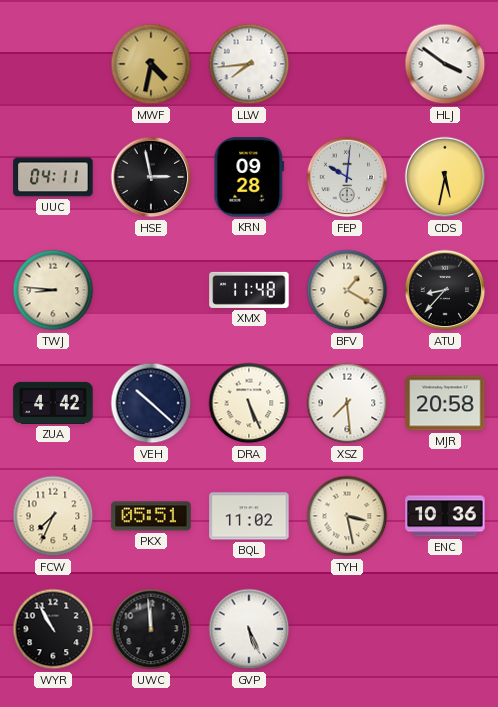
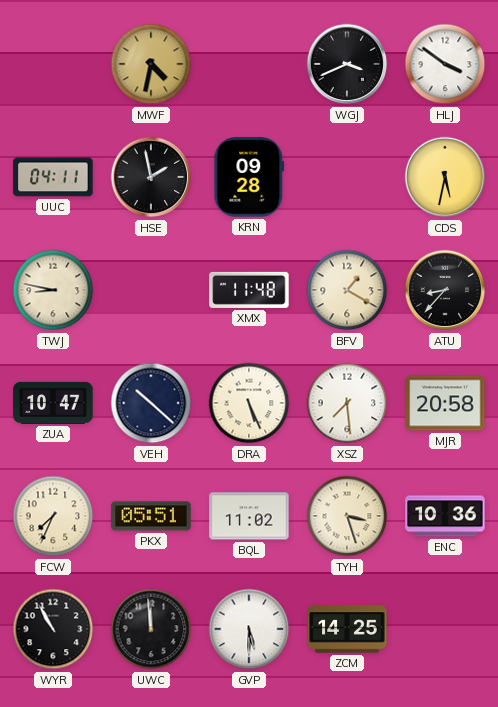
LLW: 7:44 -> none
WGJ: none -> 3:41
HSE: 2:58 -> 1:58
FEP: 10:01 -> none
TWJ: 8:46 -> 8:47
ZUA: 4:42 -> 10:47
TYH: 3:28 -> 3:27
GVP: 5:26 -> 5:30
ZCM: none -> 14:25
